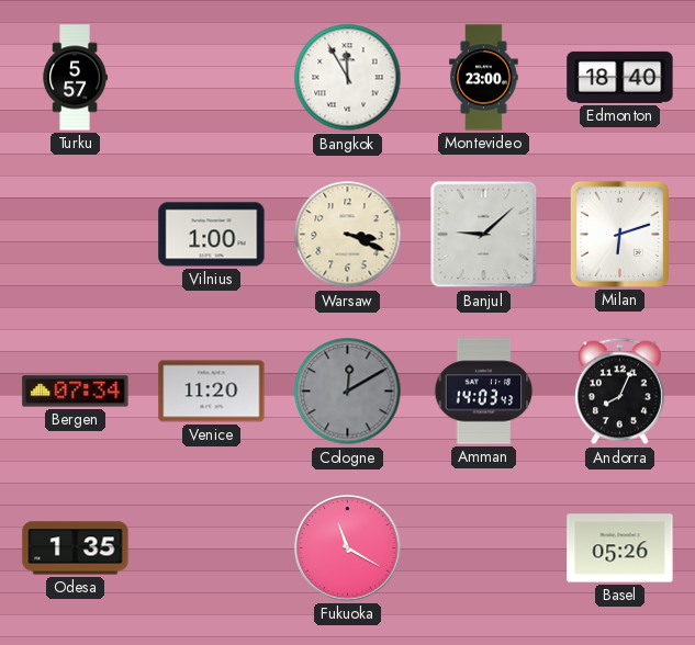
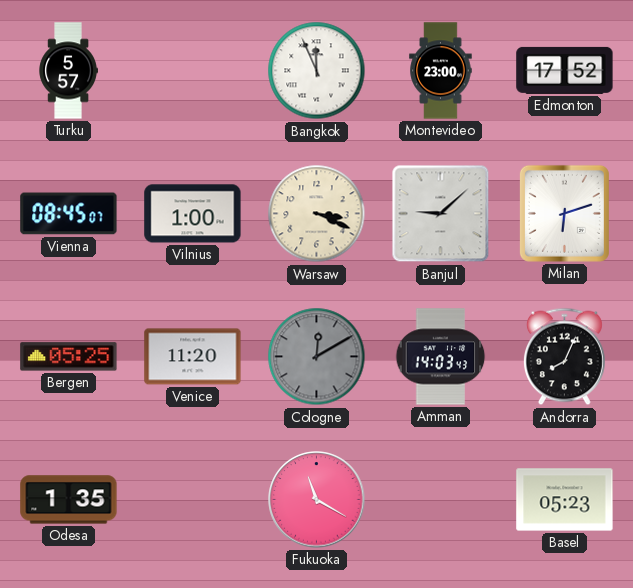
Bangkok: 11:55 -> 11:56
Edmonton: 18:40 -> 17:52
Vienna: none -> 08:45
Bergen: 07:34 -> 05:25
Basel: 05:26 -> 05:23
